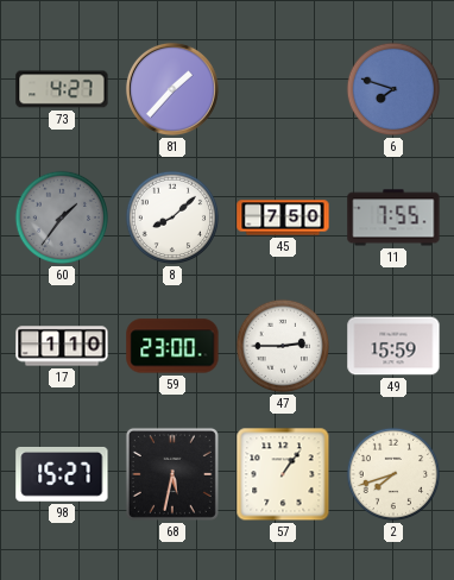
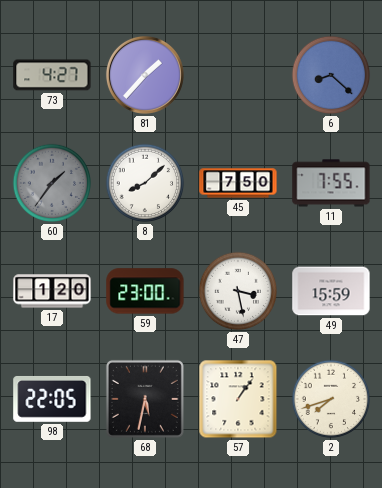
6: 7:48 -> 8:22
17: 1:10 -> 1:20
47: 2:45 -> 3:28
98: 15:27 -> 22:05
